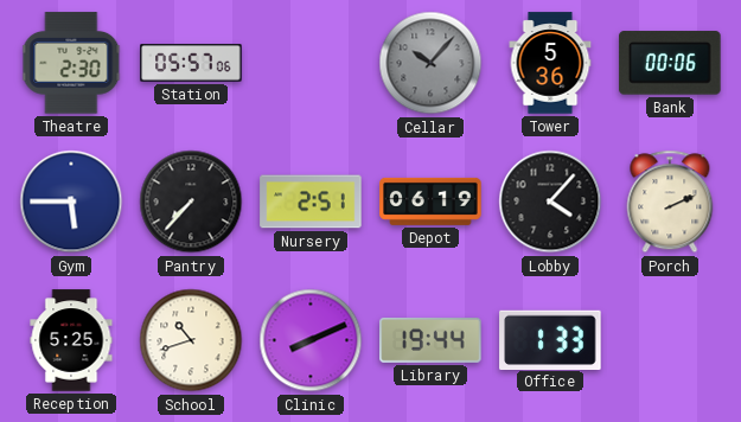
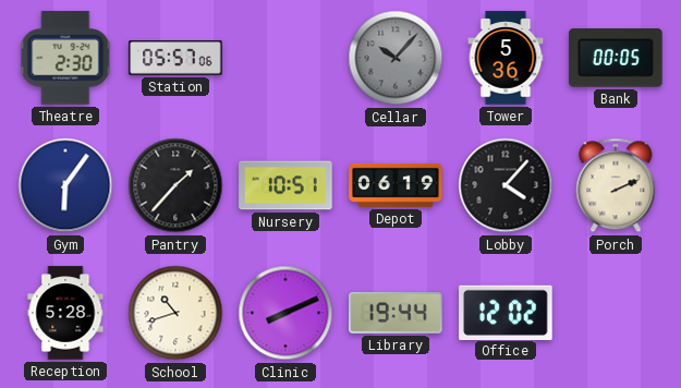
Bank: 00:06 -> 00:05
Gym: 5:45 -> 6:06
Pantry: 7:37 -> 1:37
Nursery: 2:51 -> 10:51
Reception: 5:25 -> 5:28
Office: 1:33 -> 12:02
